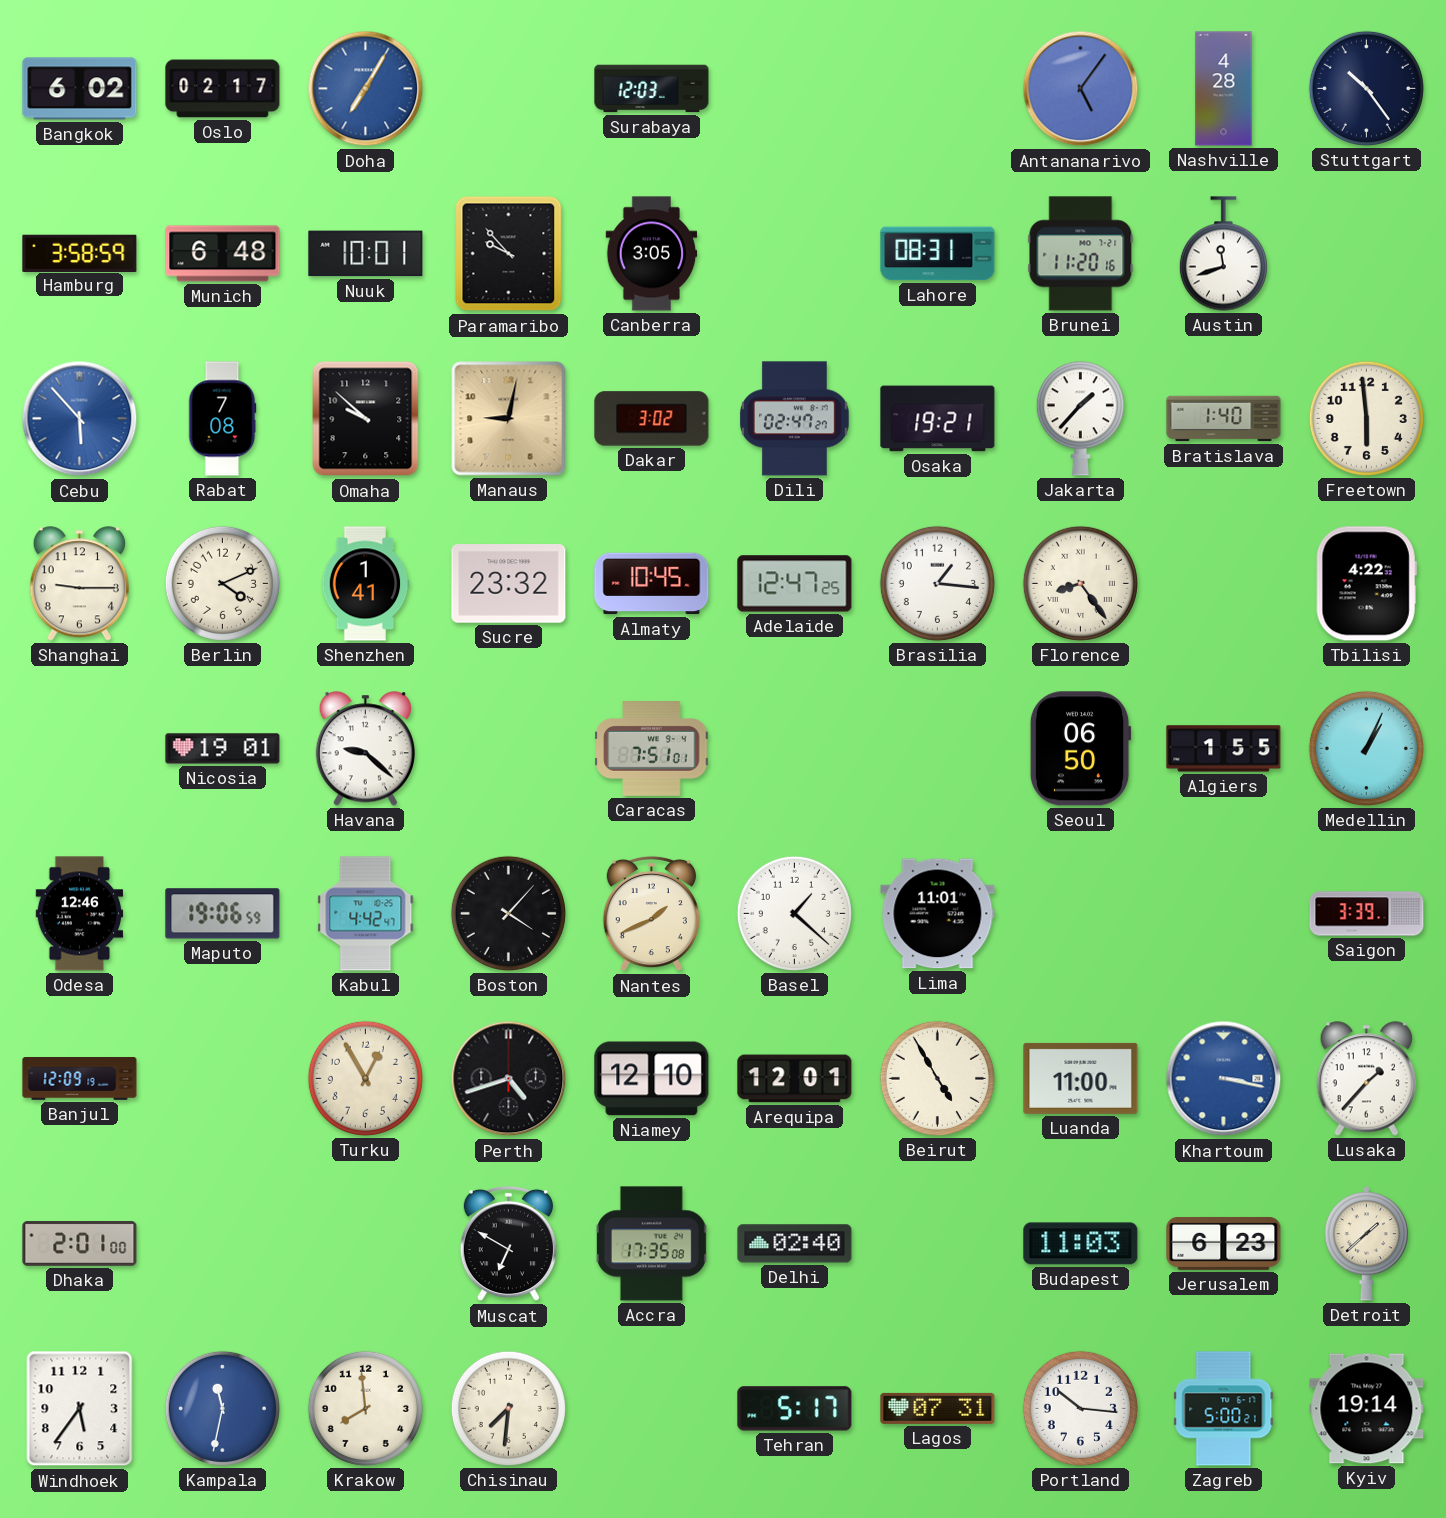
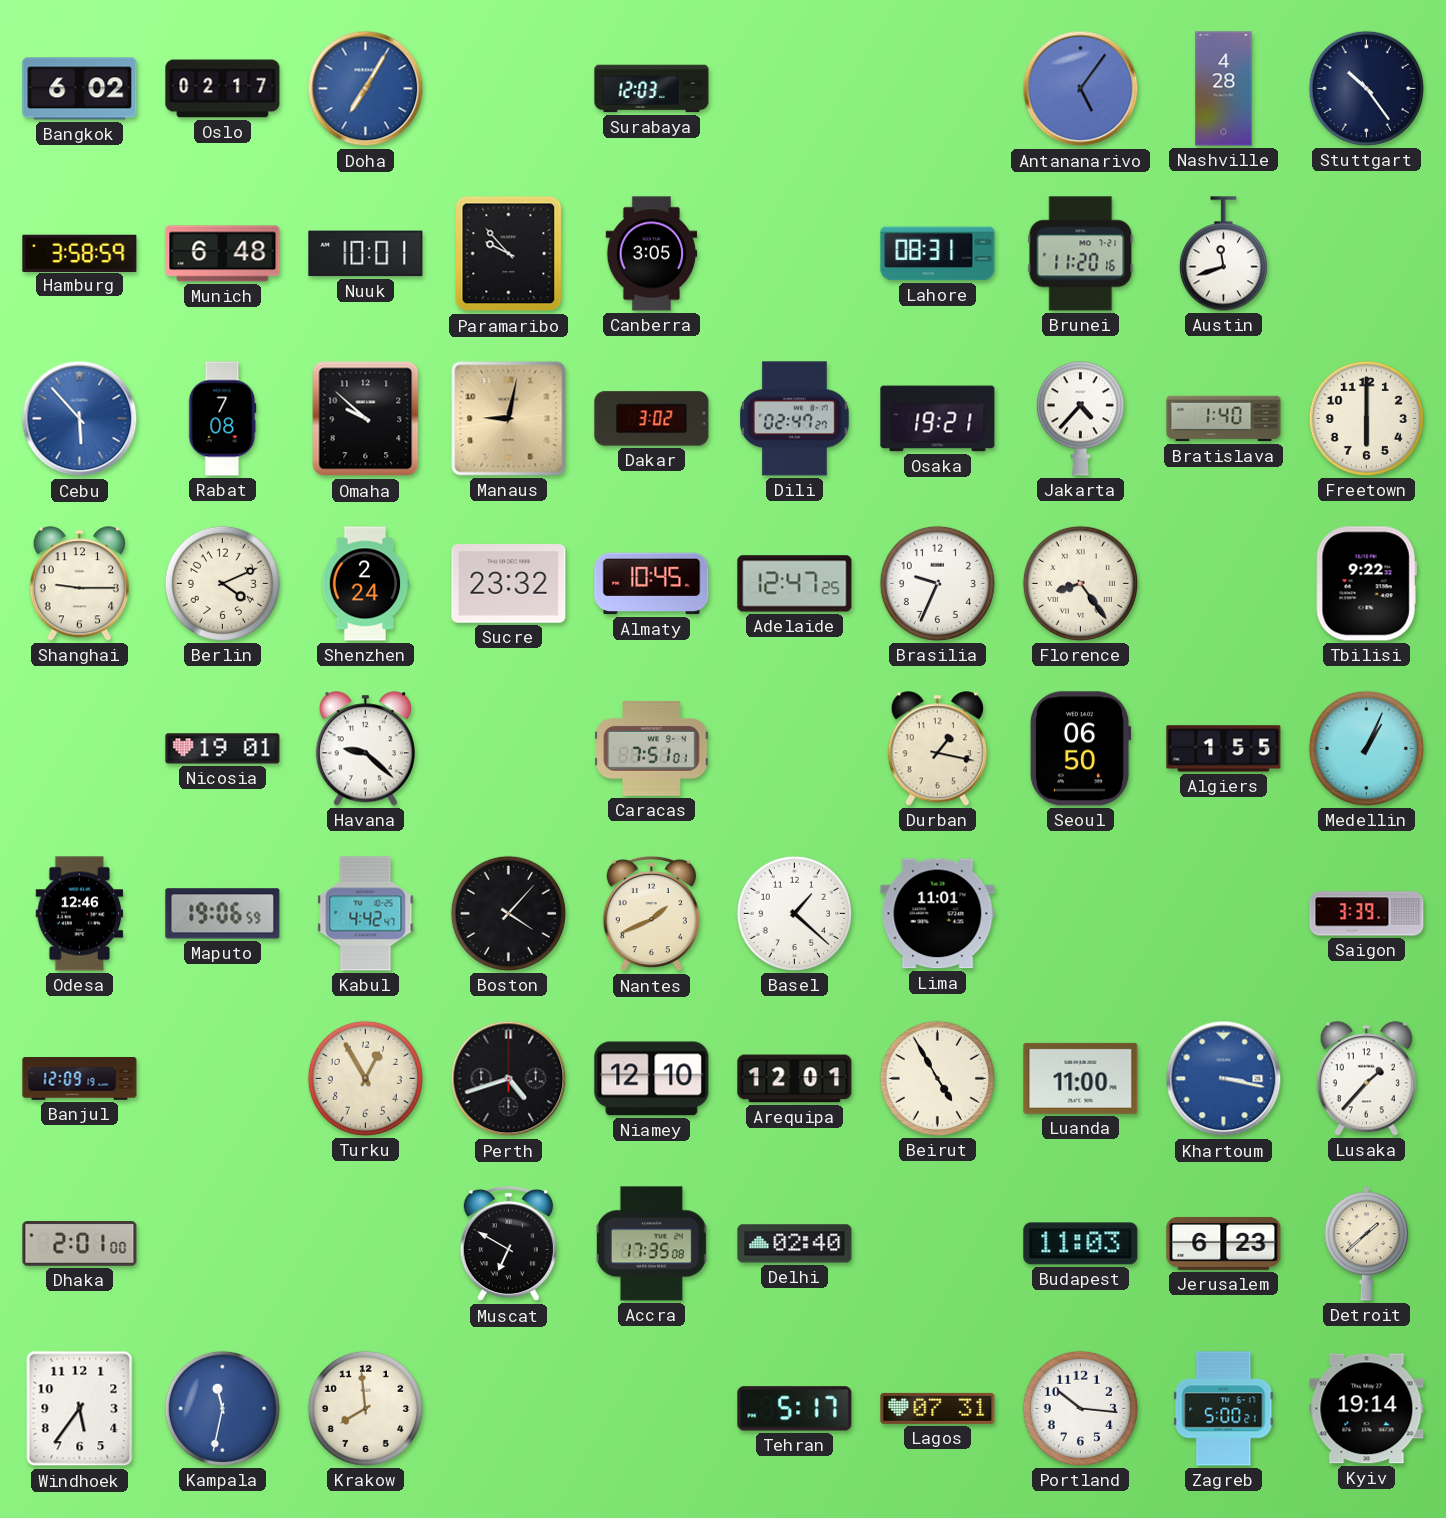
Jakarta: 1:37 -> 4:37
Freetown: 5:59 -> 6:00
Shenzhen: 1:41 -> 2:24
Brasilia: 1:16 -> 9:34
Tbilisi: 4:22 -> 9:22
Durban: none -> 1:17
Chisinau: 7:31 -> none
